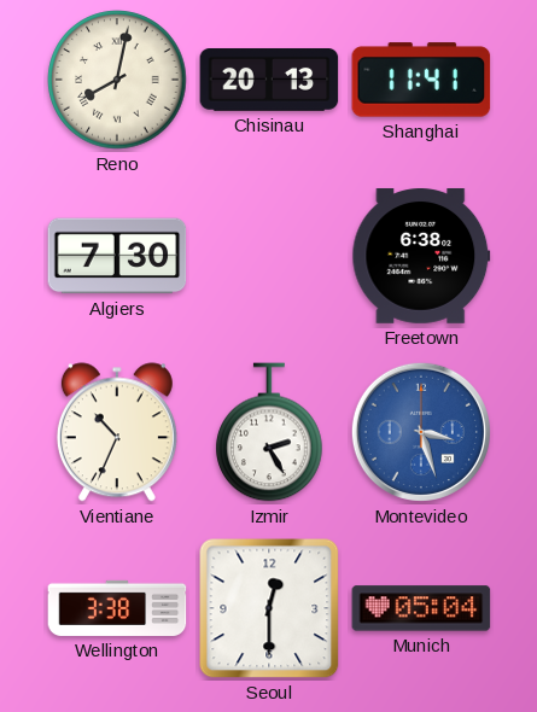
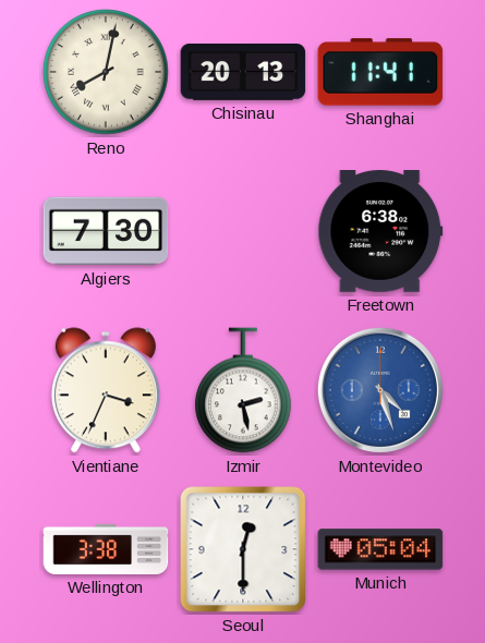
Vientiane: 10:34 -> 3:34
Izmir: 2:25 -> 2:28
Montevideo: 3:27 -> 4:27
